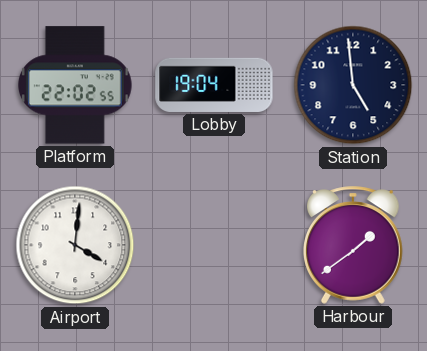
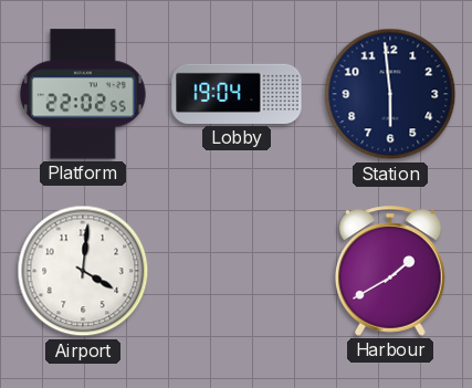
Station: 4:59 -> 5:59
Harbour: 1:39 -> 1:40
